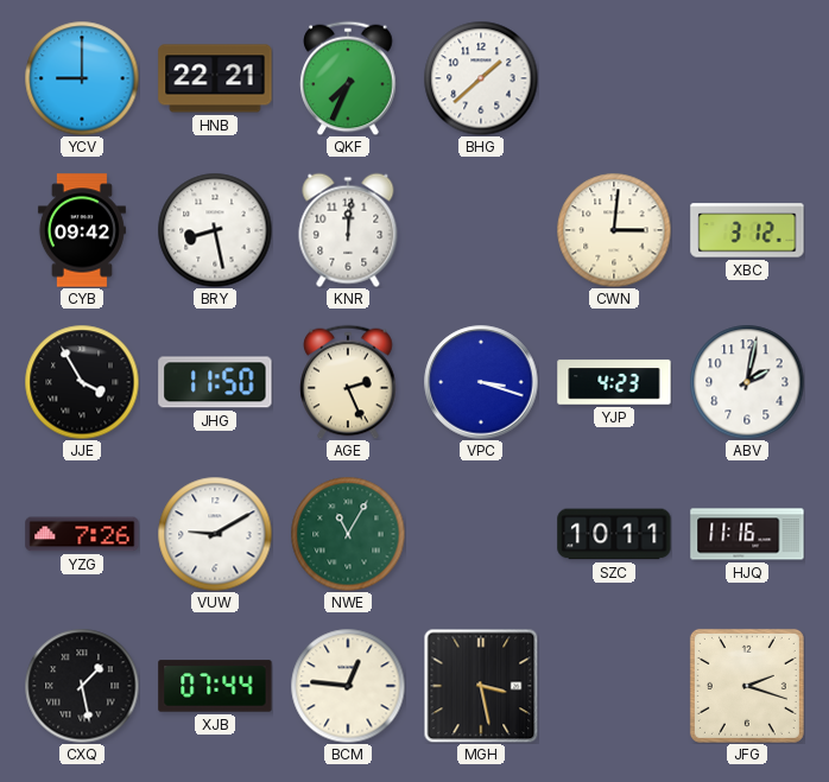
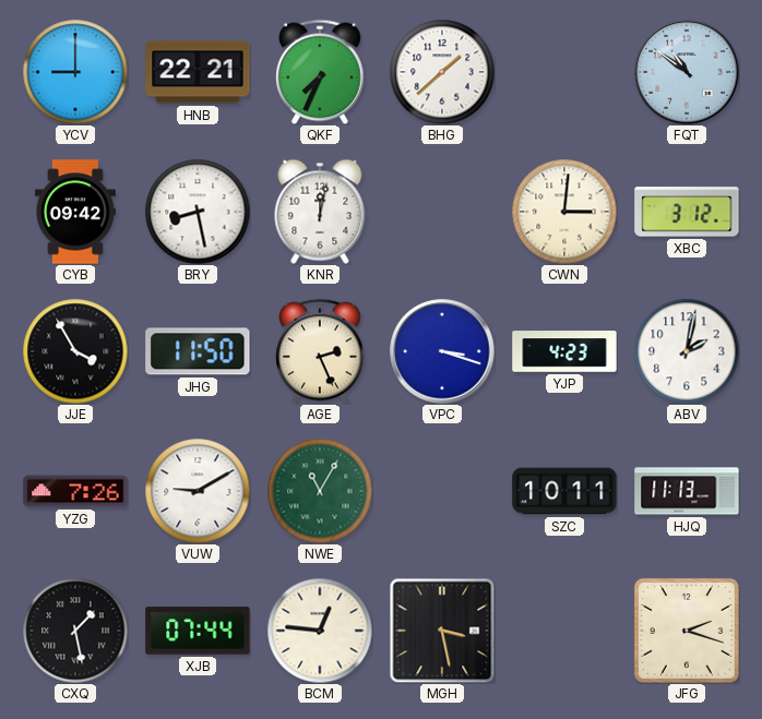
FQT: none -> 10:51
KNR: 12:01 -> 12:02
HJQ: 11:16 -> 11:13
